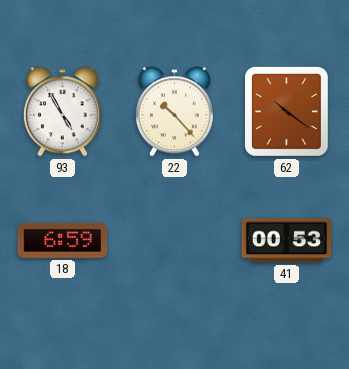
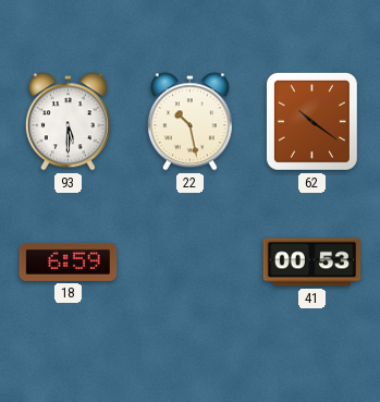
93: 4:55 -> 5:30
22: 10:23 -> 10:28
